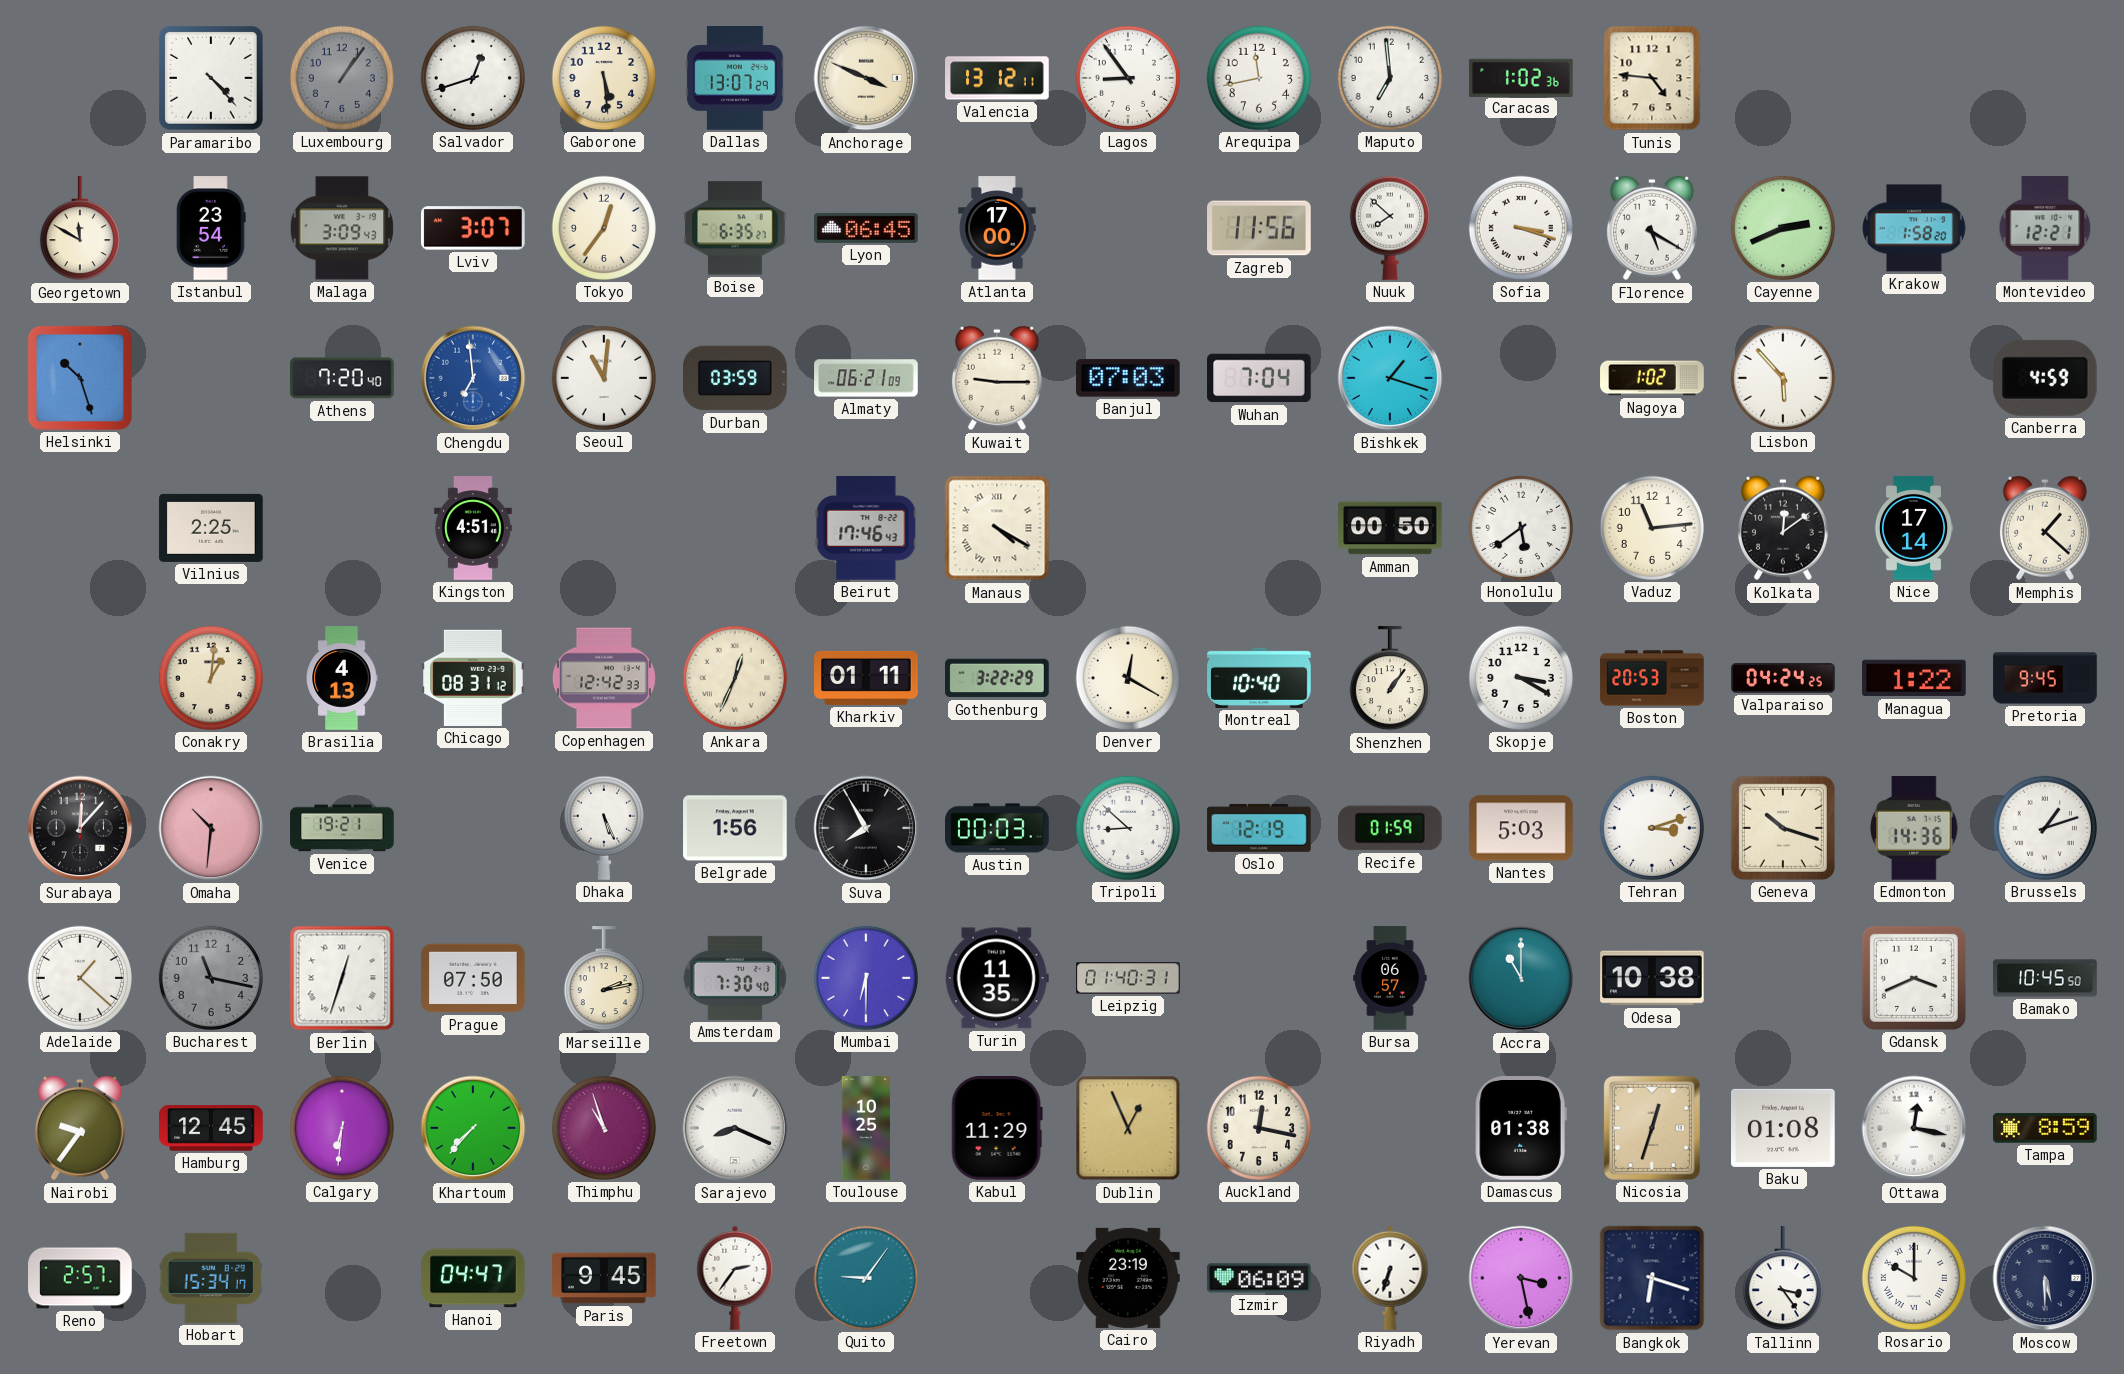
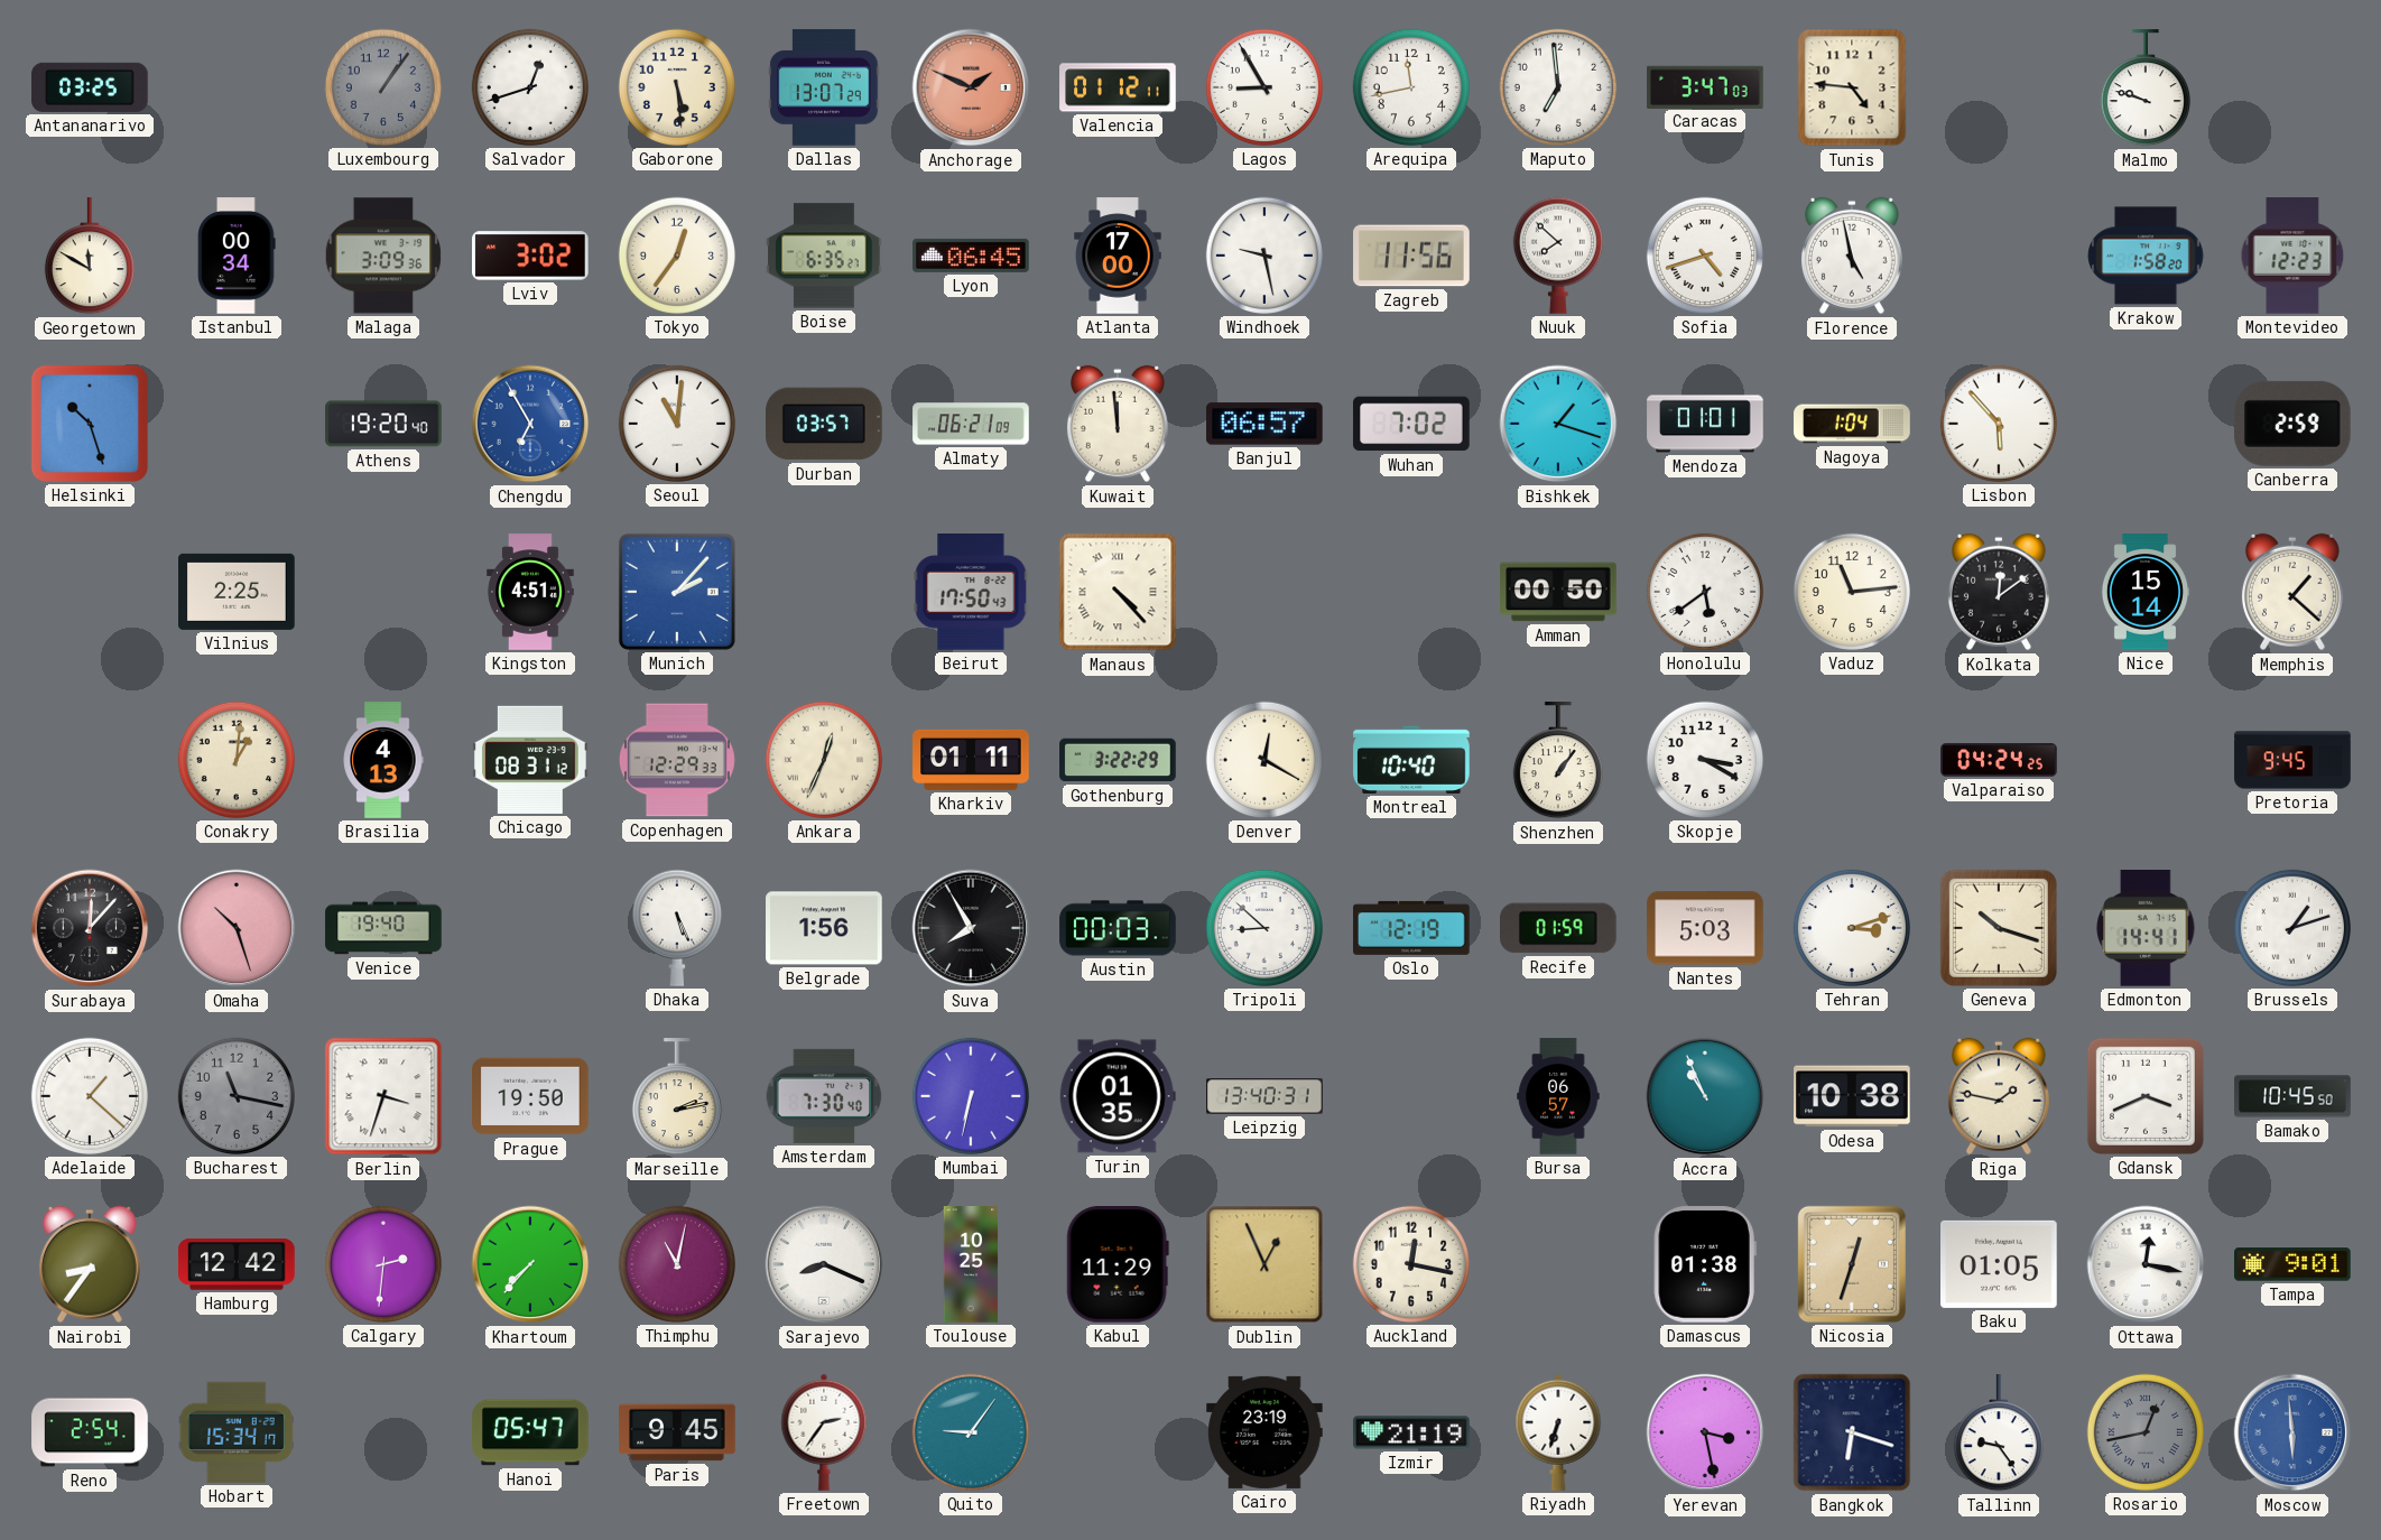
Antananarivo: none -> 03:25
Paramaribo: 4:23 -> none
Anchorage: 3:49 -> 1:49
Anchorage dial: cream -> salmon
Valencia: 13:12 -> 01:12
Lagos: 8:54 -> 8:55
Caracas: 1:02 -> 3:47
Malmo: none -> 9:48
Istanbul: 23:54 -> 00:34
Malaga: 3:09:43 -> 3:09:36
Lviv: 3:07 -> 3:02
Windhoek: none -> 9:28
Sofia: 3:18 -> 4:42
Florence: 5:20 -> 4:58
Cayenne: 2:41 -> none
Montevideo: 12:21 -> 12:23
Athens: 7:20 -> 19:20
Chengdu: 6:59 -> 6:55
Durban: 03:59 -> 03:57
Kuwait: 9:15 -> 11:59
Banjul: 07:03 -> 06:57
Wuhan: 7:04 -> 7:02
Mendoza: none -> 01:01
Nagoya: 1:02 -> 1:04
Canberra: 4:59 -> 2:59
Munich: none -> 2:07
Beirut: 17:46 -> 17:50
Manaus: 4:20 -> 4:23
Nice: 17:14 -> 15:14
Copenhagen: 12:42 -> 12:29
Boston: 20:53 -> none
Managua: 1:22 -> none
Omaha: 10:31 -> 10:27
Venice: 19:21 -> 19:40
Edmonton: 14:36 -> 14:41
Berlin: 12:33 -> 3:33
Prague: 07:50 -> 19:50
Mumbai: 6:30 -> 6:32
Turin: 11:35 -> 01:35
Leipzig: 01:40 -> 13:40
Accra: 11:00 -> 10:56
Riga: none -> 1:47
Nairobi: 9:36 -> 8:36
Hamburg: 12:45 -> 12:42
Calgary: 6:31 -> 2:31
Thimphu: 10:57 -> 11:02
Baku: 01:08 -> 01:05
Tampa: 8:59 -> 9:01
Reno: 2:57 -> 2:54
Hanoi: 04:47 -> 05:47
Izmir: 06:09 -> 21:19
Tallinn: 3:24 -> 9:24
Rosario: 10:00 -> 12:43
Rosario dial: white -> grey
Moscow: 5:30 -> 5:59
Moscow dial: navy -> blue
